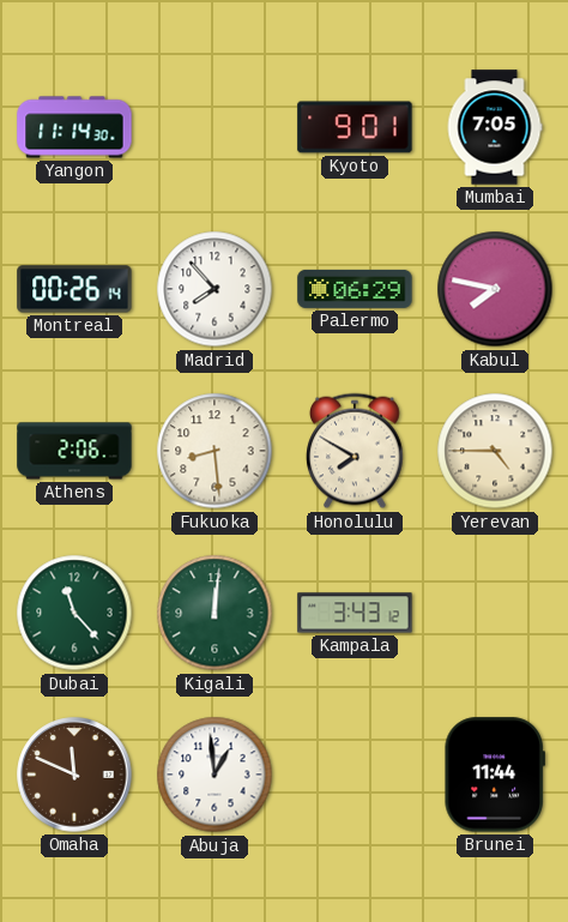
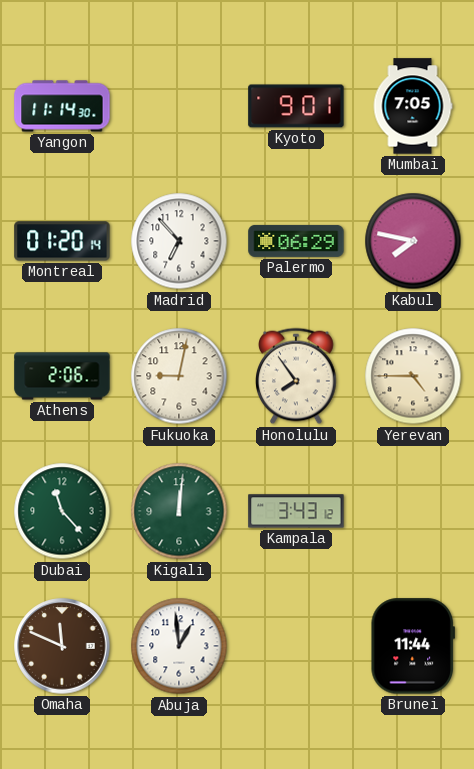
Montreal: 00:26 -> 01:20
Madrid: 7:53 -> 6:53
Fukuoka: 8:29 -> 9:02
Honolulu: 7:50 -> 7:54
